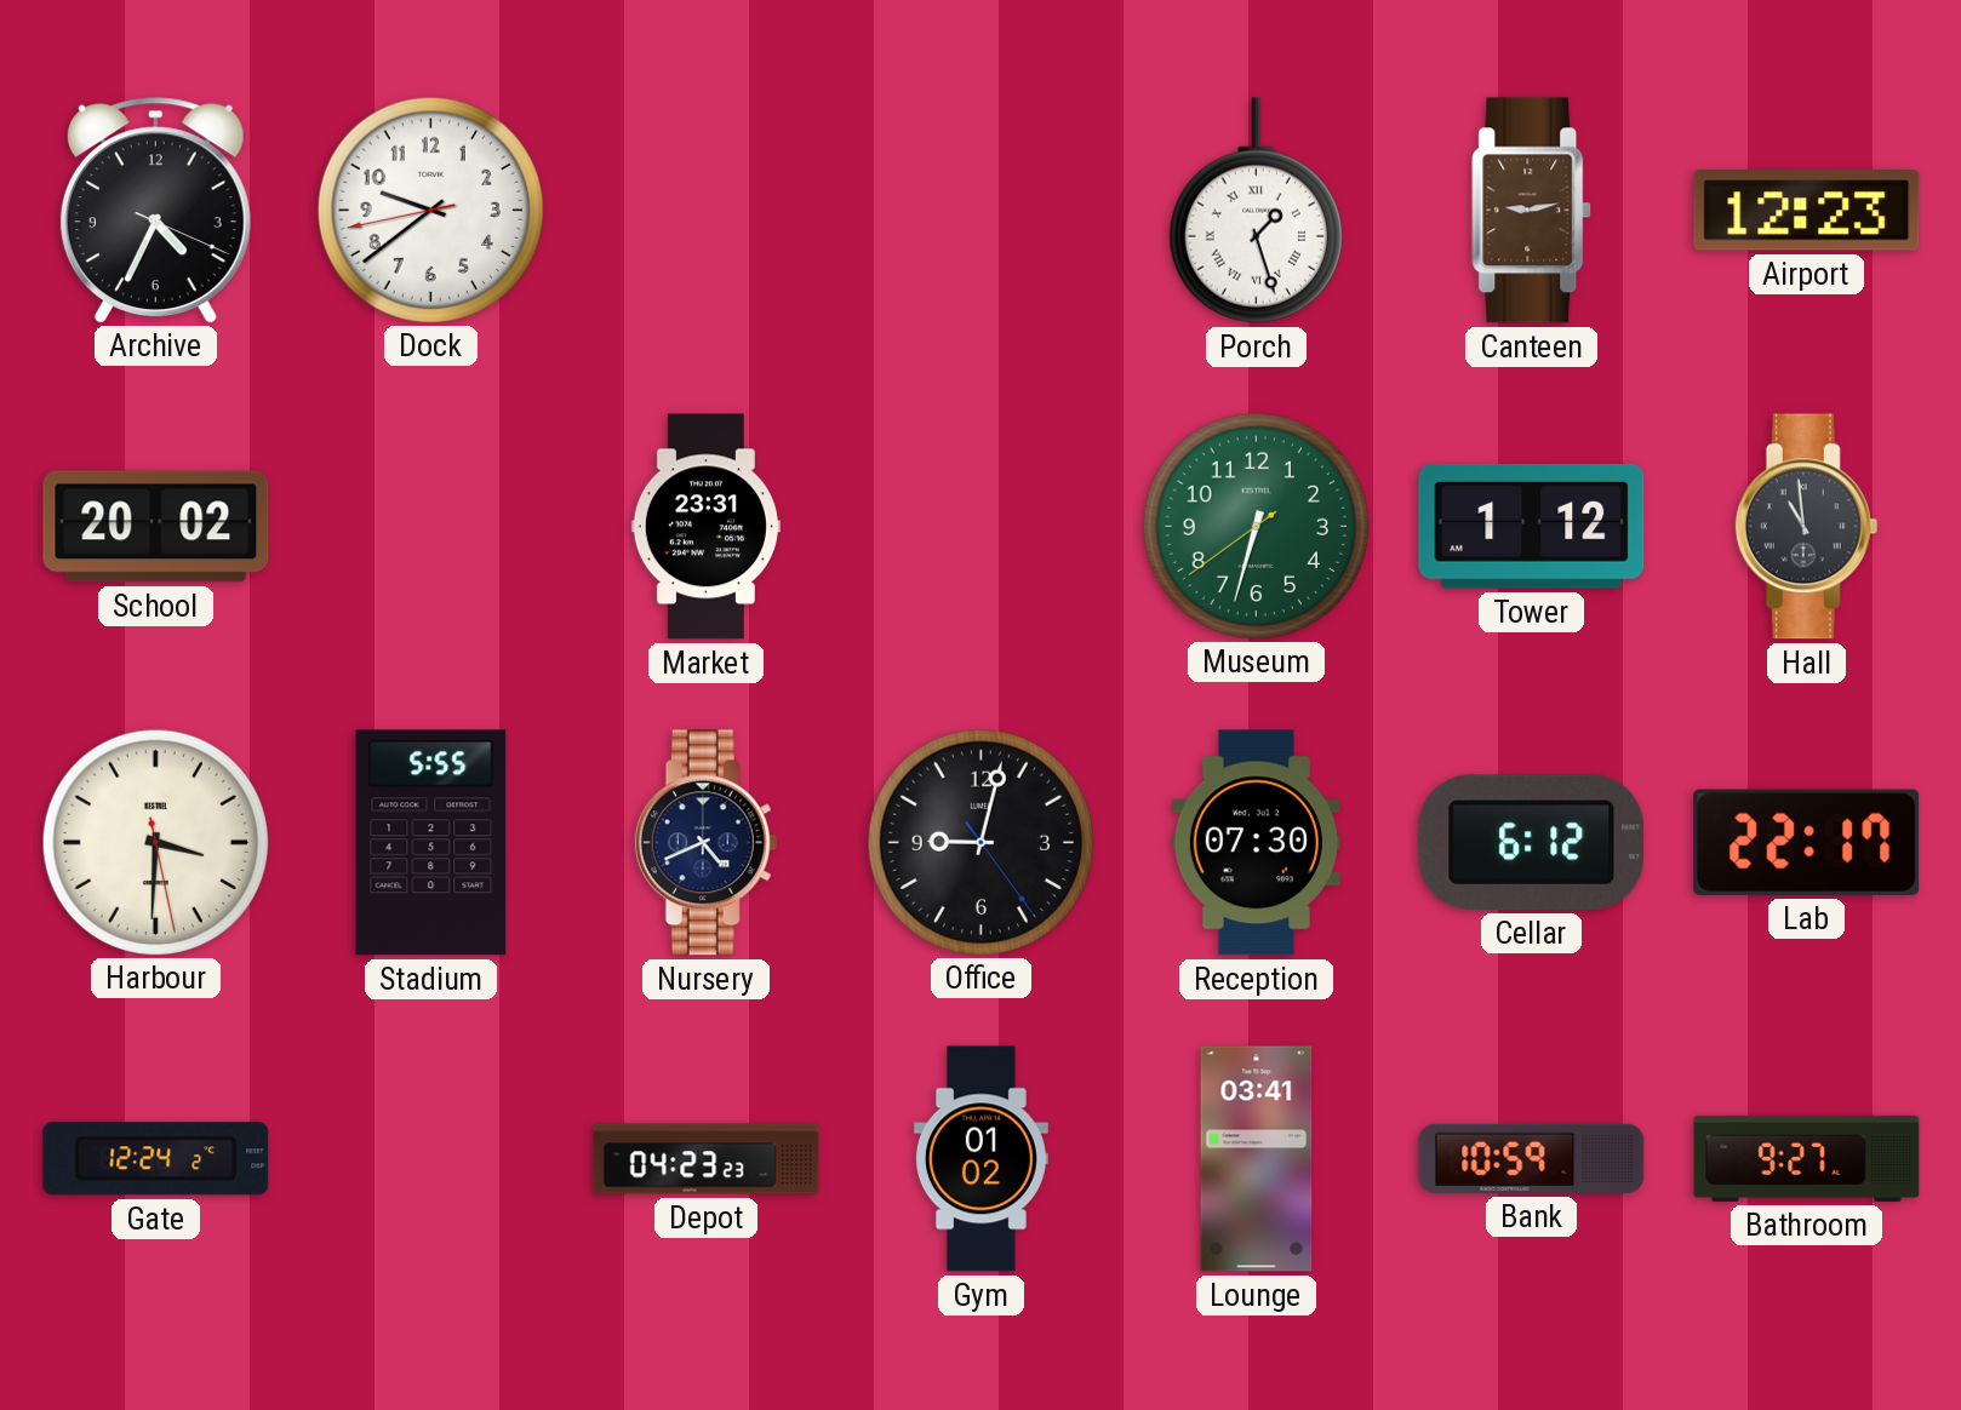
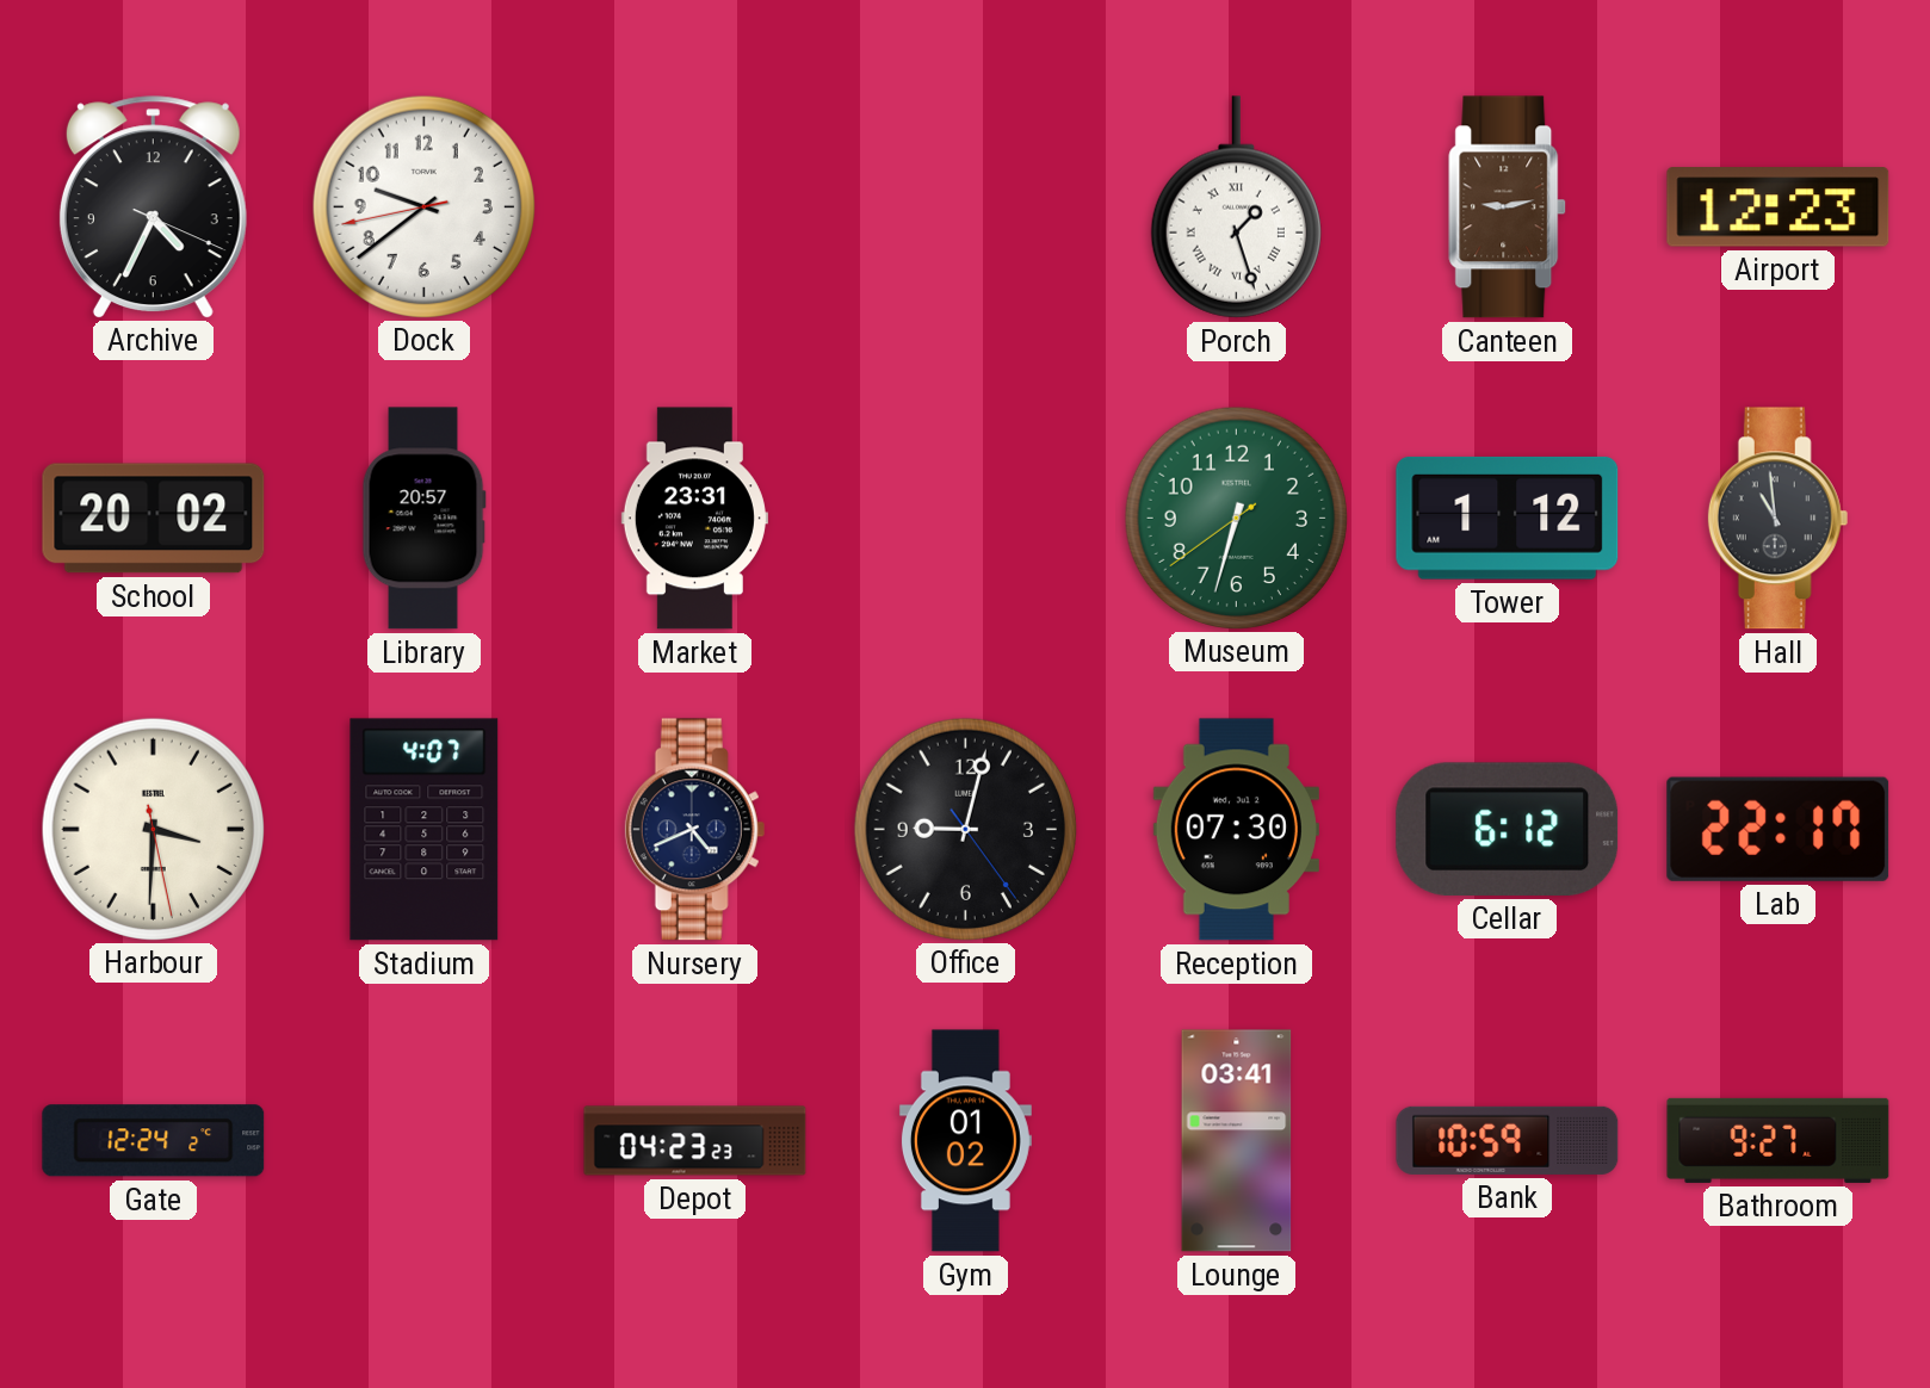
Library: none -> 20:57
Stadium: 5:55 -> 4:07
